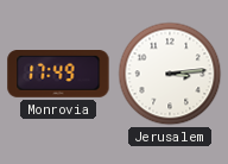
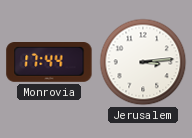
Monrovia: 17:49 -> 17:44
